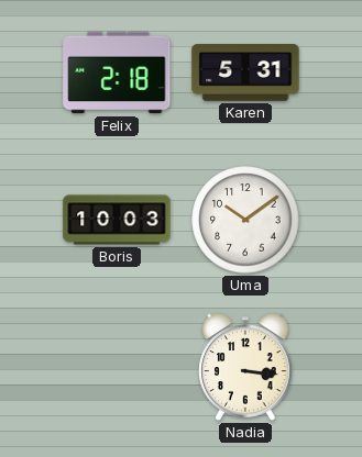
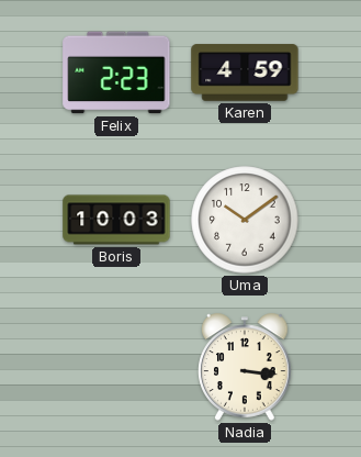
Felix: 2:18 -> 2:23
Karen: 5:31 -> 4:59
